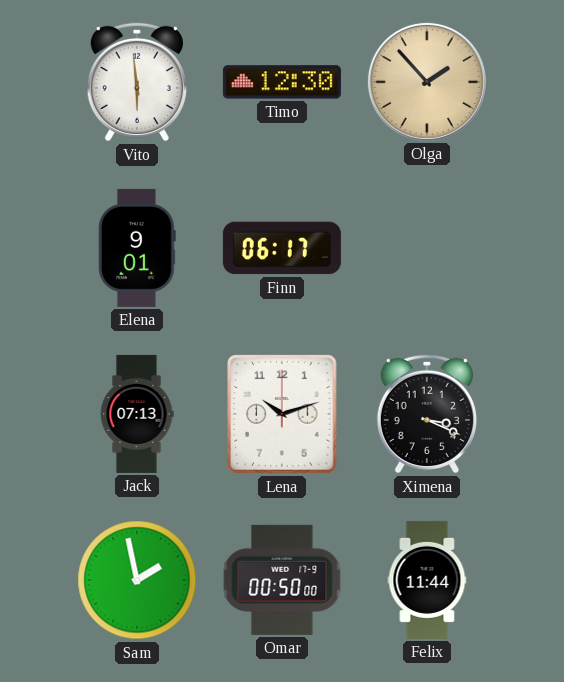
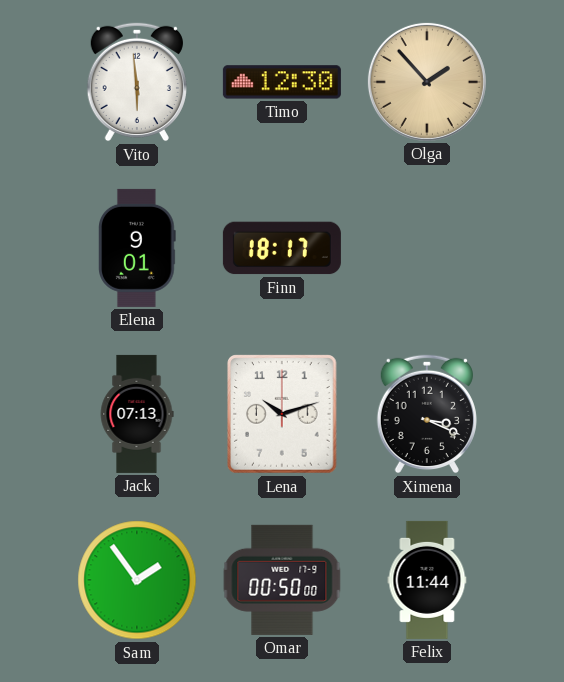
Finn: 06:17 -> 18:17
Sam: 1:58 -> 1:54
